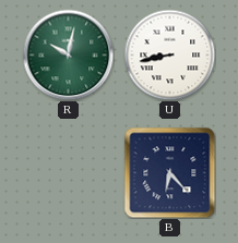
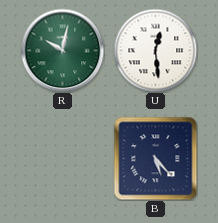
U: 8:43 -> 12:29
B: 6:23 -> 5:23
